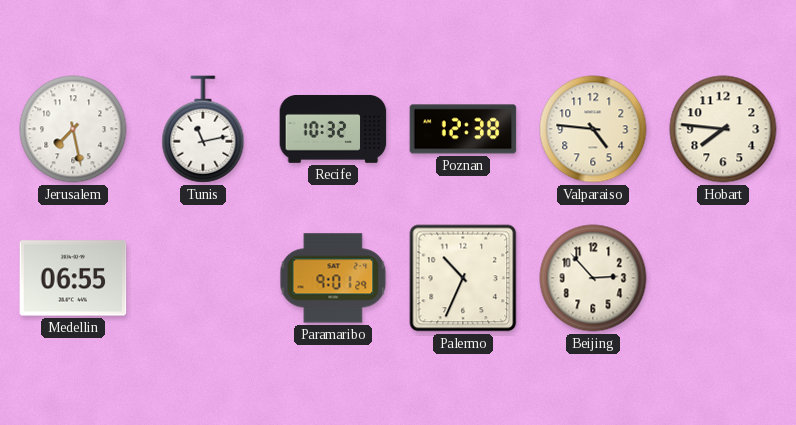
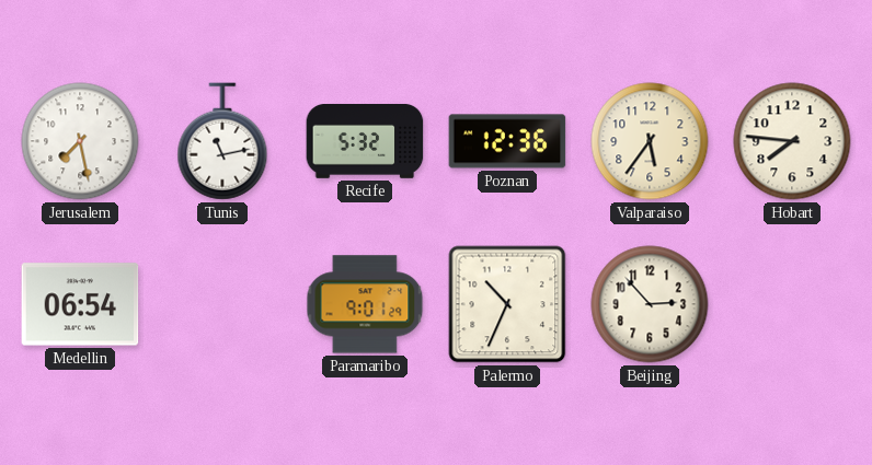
Recife: 10:32 -> 5:32
Poznan: 12:38 -> 12:36
Valparaiso: 4:46 -> 5:36
Medellin: 06:55 -> 06:54
